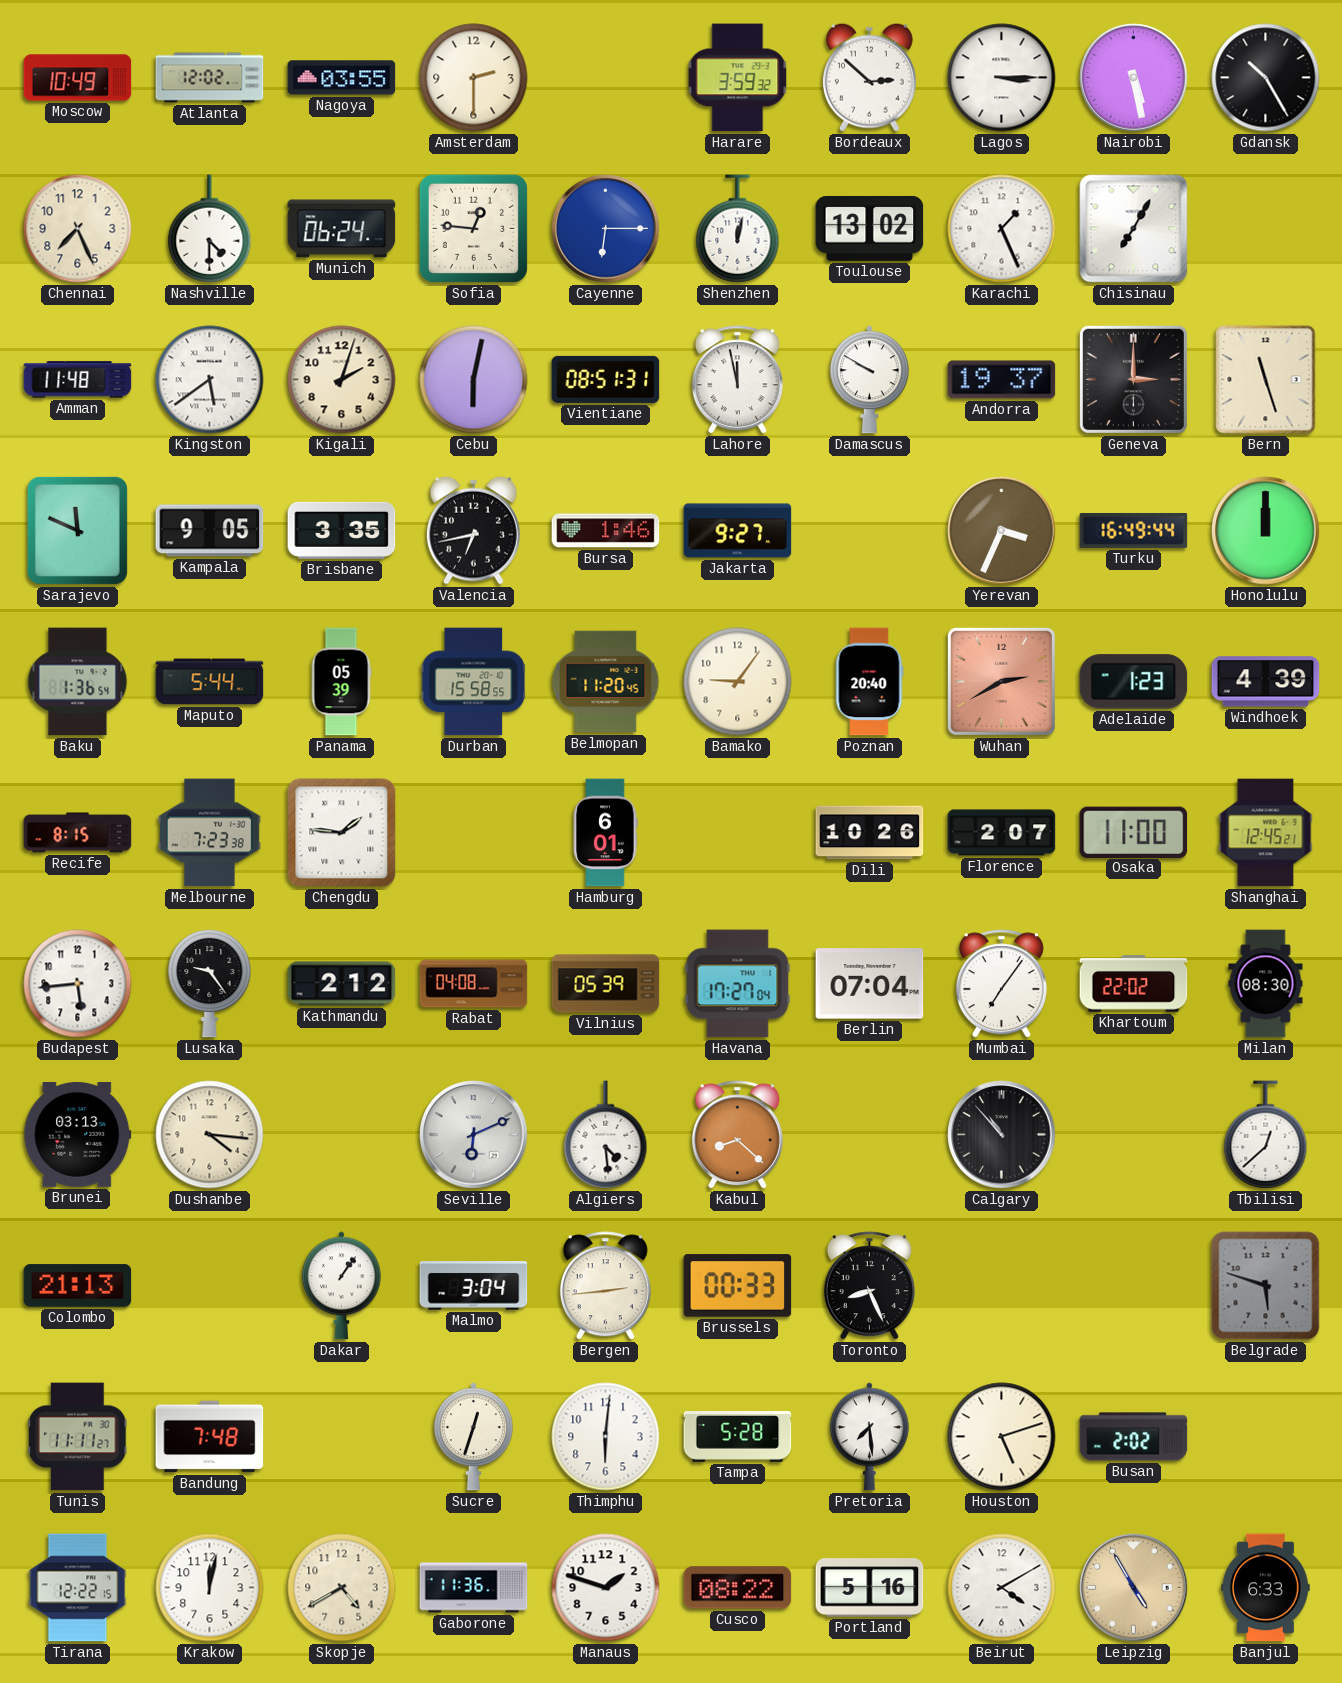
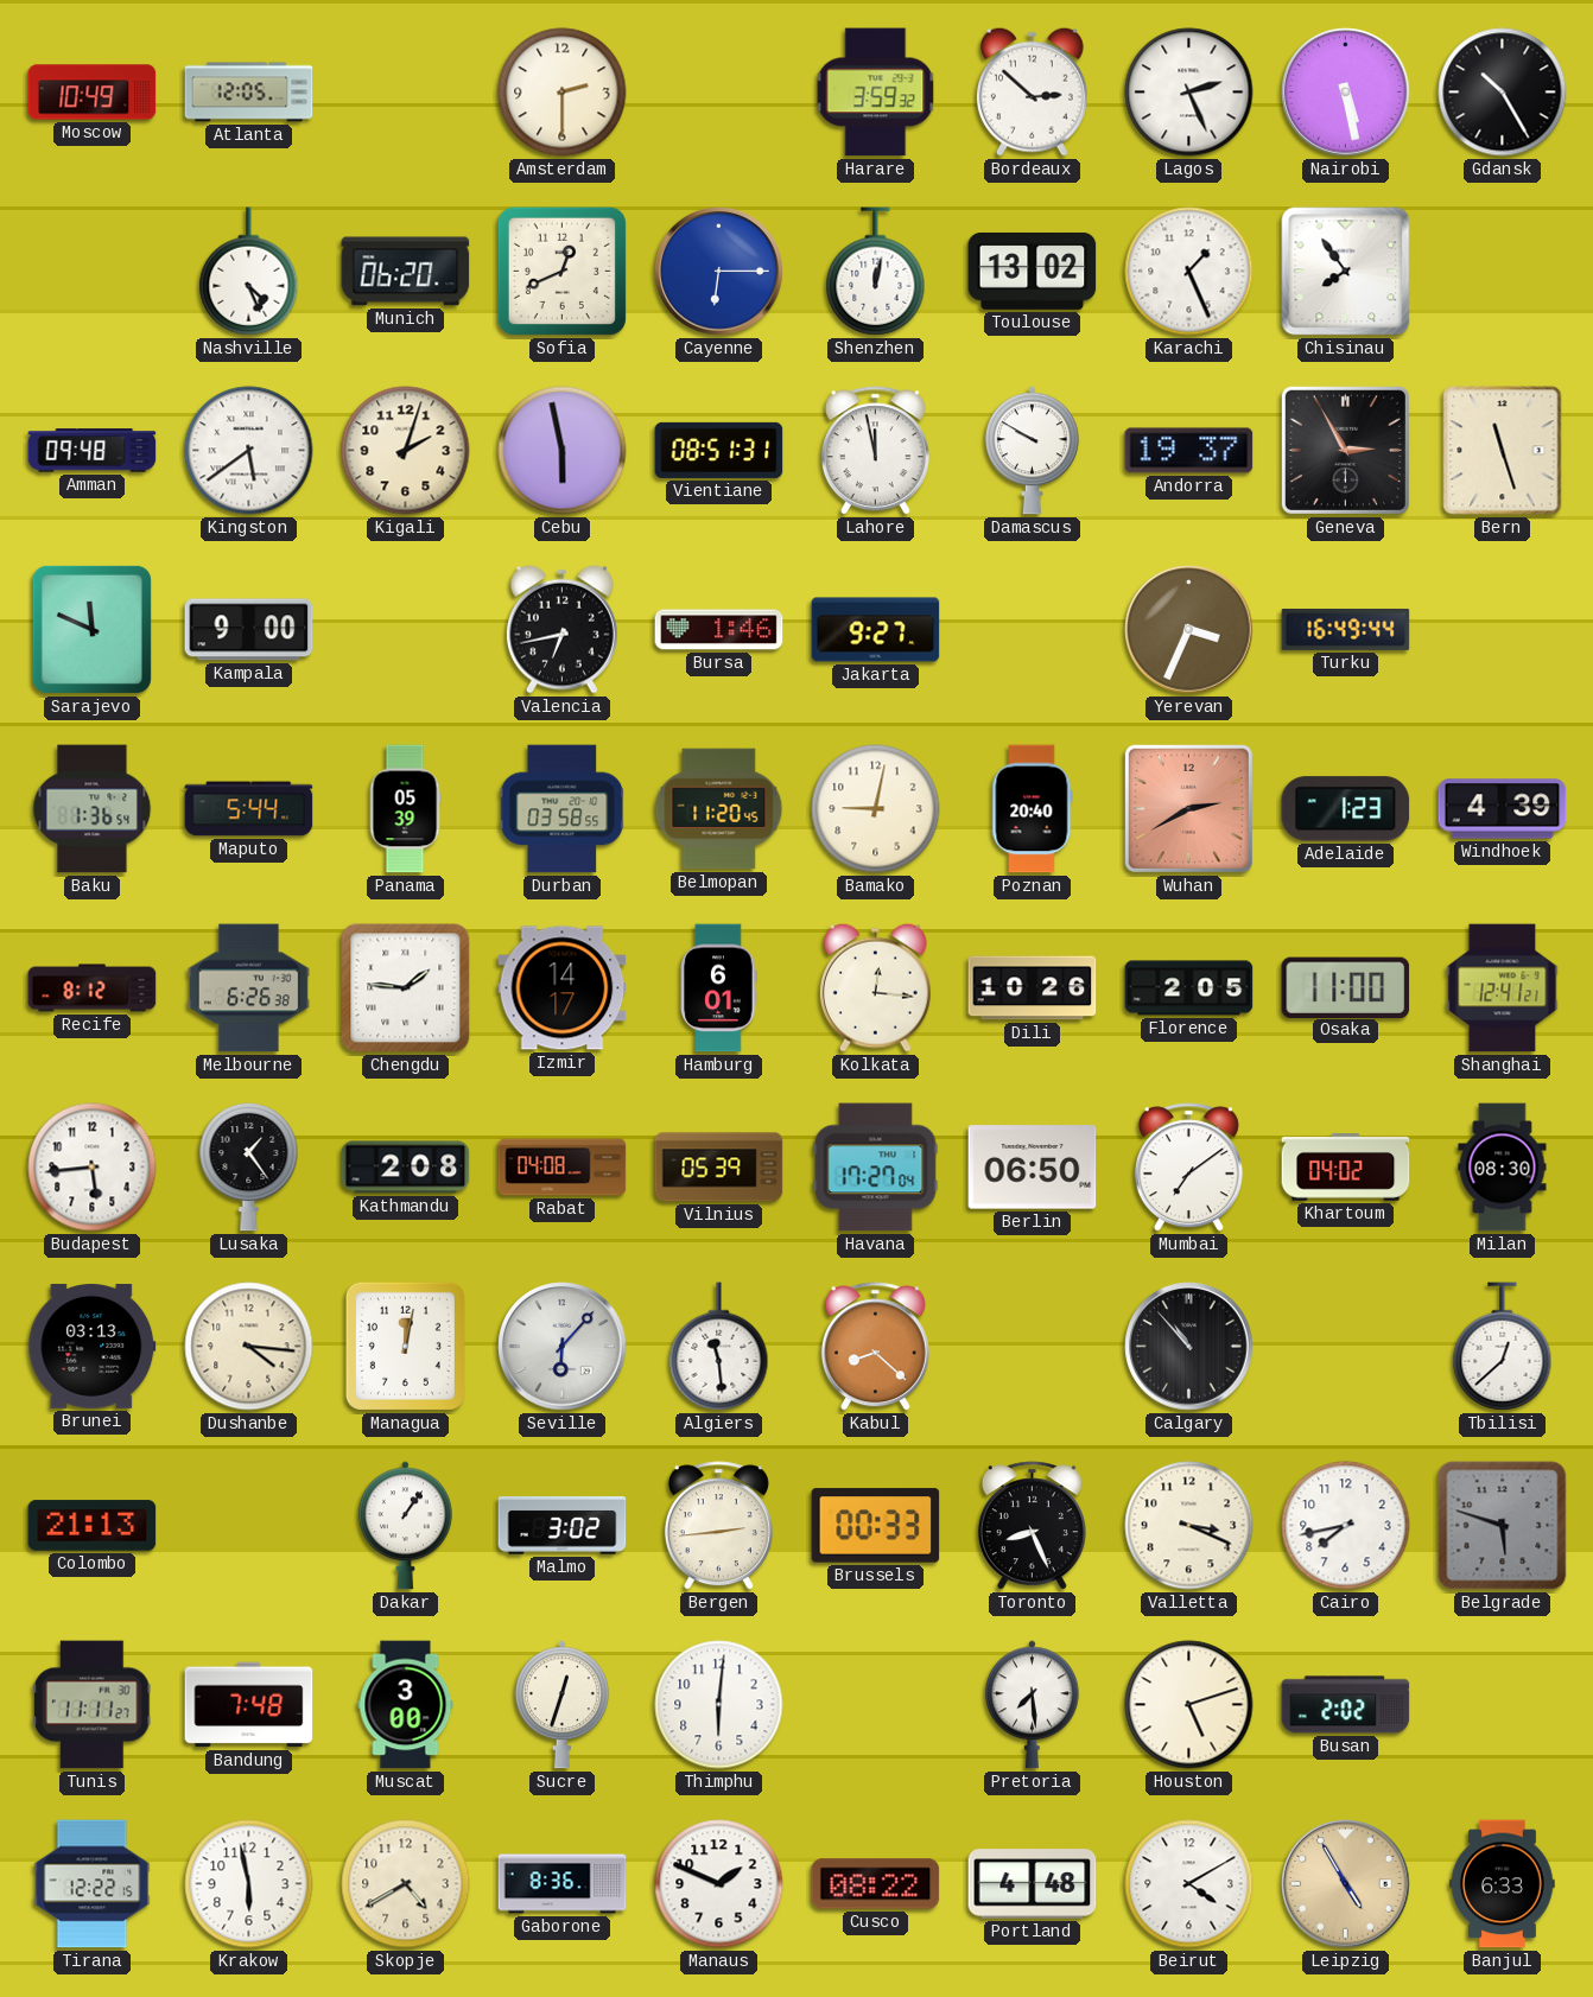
Atlanta: 12:02 -> 12:05
Nagoya: 03:55 -> none
Lagos: 3:15 -> 2:26
Chennai: 7:26 -> none
Nashville: 4:30 -> 4:26
Munich: 06:24 -> 06:20
Sofia: 12:46 -> 12:41
Chisinau: 7:05 -> 7:54
Amman: 11:48 -> 09:48
Cebu: 6:02 -> 5:58
Geneva: 3:00 -> 2:55
Kampala: 9:05 -> 9:00
Brisbane: 3:35 -> none
Honolulu: 12:00 -> none
Durban: 15:58 -> 03:58
Bamako: 9:06 -> 9:02
Recife: 8:15 -> 8:12
Melbourne: 7:23 -> 6:26
Izmir: none -> 14:17
Kolkata: none -> 12:16
Florence: 2:07 -> 2:05
Shanghai: 12:45 -> 12:41
Lusaka: 9:24 -> 1:24
Kathmandu: 2:12 -> 2:08
Berlin: 07:04 -> 06:50
Mumbai: 7:06 -> 7:09
Khartoum: 22:02 -> 04:02
Managua: none -> 12:02
Seville: 6:11 -> 6:07
Algiers: 4:29 -> 11:29
Malmo: 3:04 -> 3:02
Valletta: none -> 3:19
Cairo: none -> 7:43
Muscat: none -> 3:00
Tampa: 5:28 -> none
Krakow: 12:02 -> 5:58
Gaborone: 11:36 -> 8:36
Manaus: 1:48 -> 1:49
Portland: 5:16 -> 4:48
